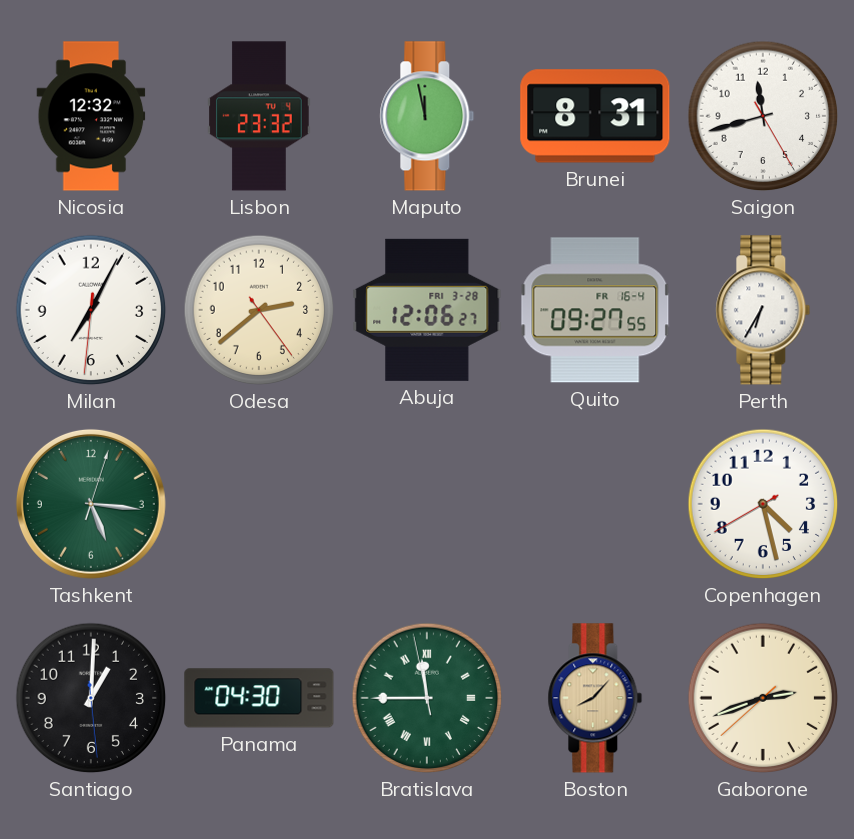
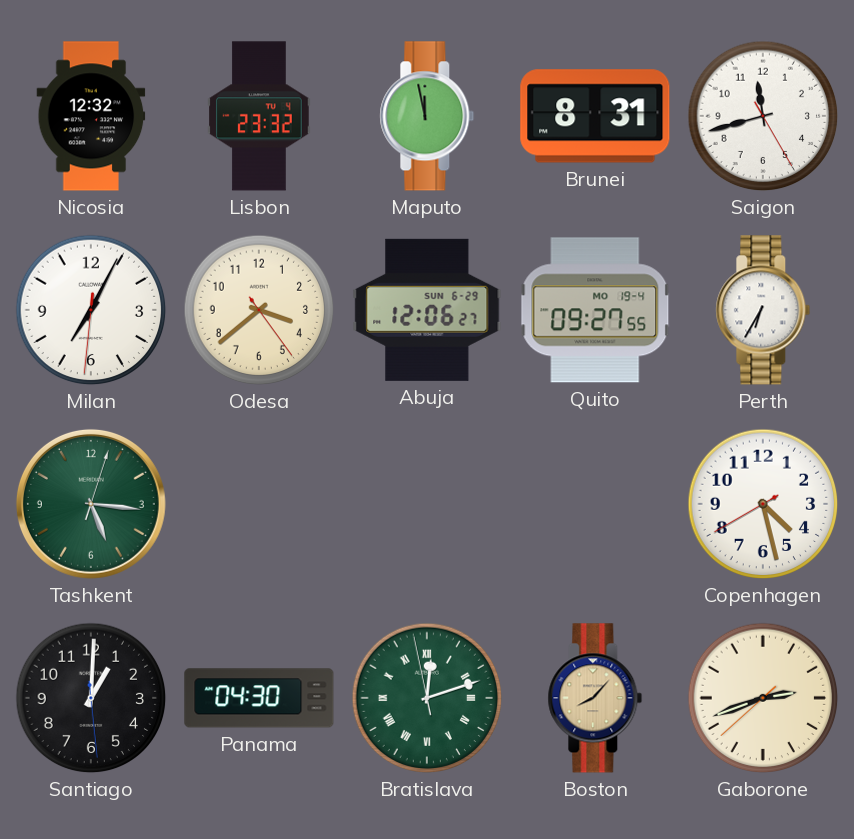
Odesa: 2:38 -> 3:38
Abuja date: FRI 3-28 -> SUN 6-29
Quito date: FR 16-4 -> MO 19-4
Bratislava: 11:44 -> 12:11
